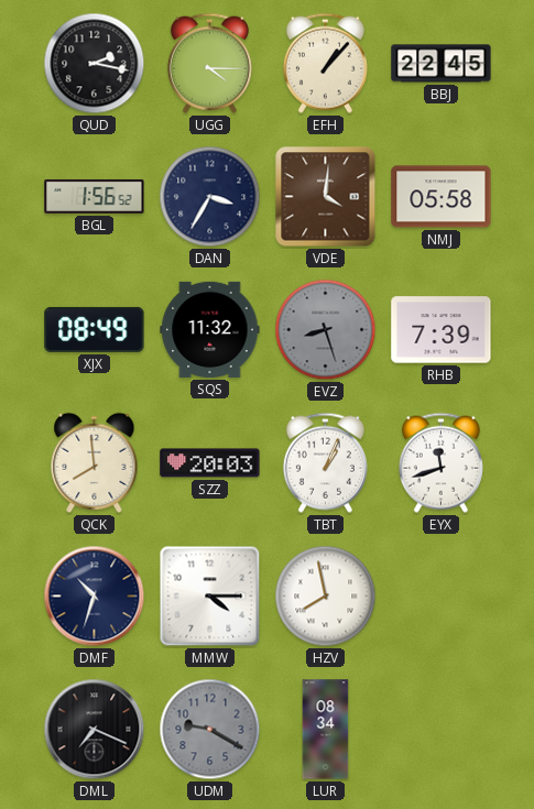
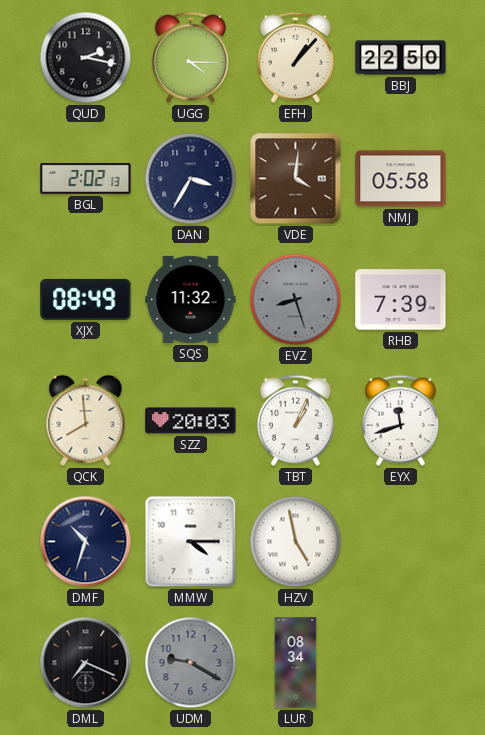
BBJ: 22:45 -> 22:50
BGL: 1:56 -> 2:02
HZV: 7:58 -> 4:58
